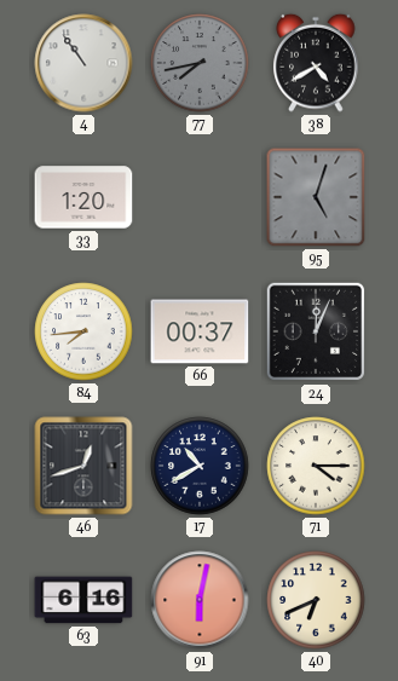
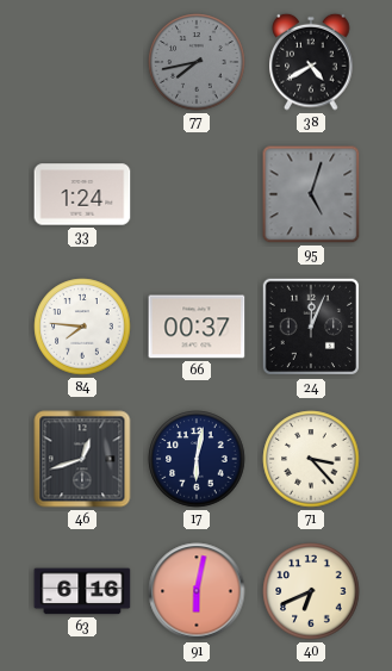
4: 10:54 -> none
33: 1:20 -> 1:24
84: 7:44 -> 7:46
17: 10:40 -> 6:02
71: 4:15 -> 3:23
